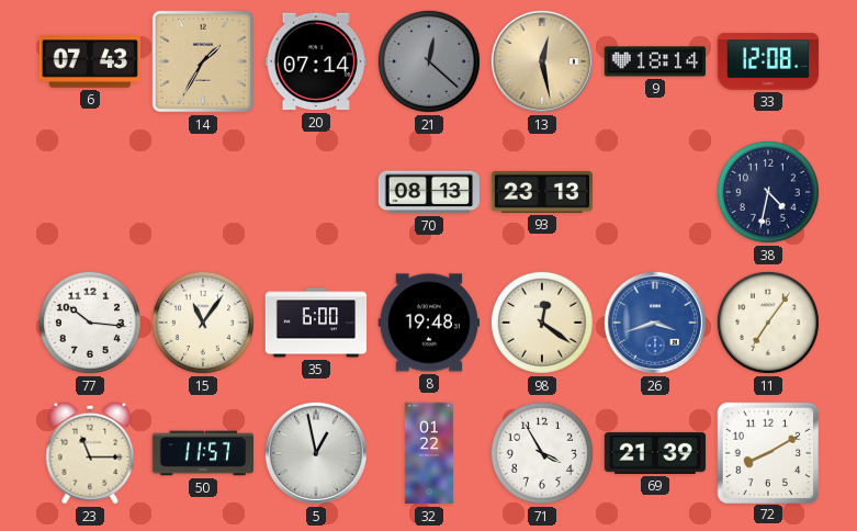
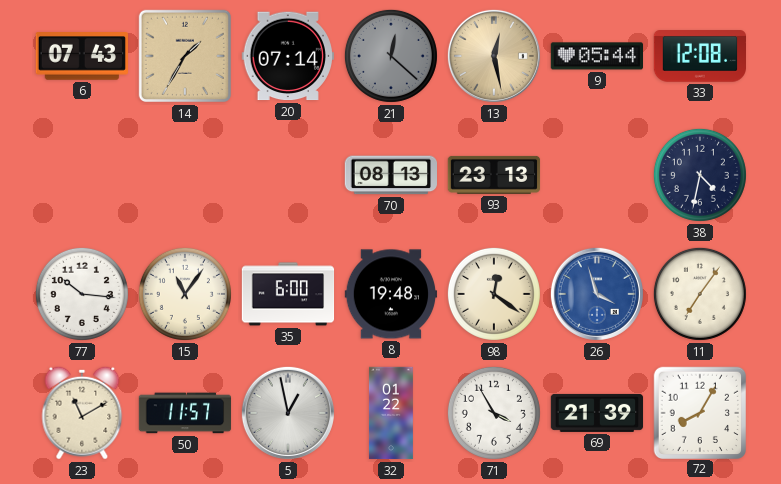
9: 18:14 -> 05:44
26: 3:42 -> 3:57
23: 11:15 -> 11:10
72: 8:10 -> 8:05
